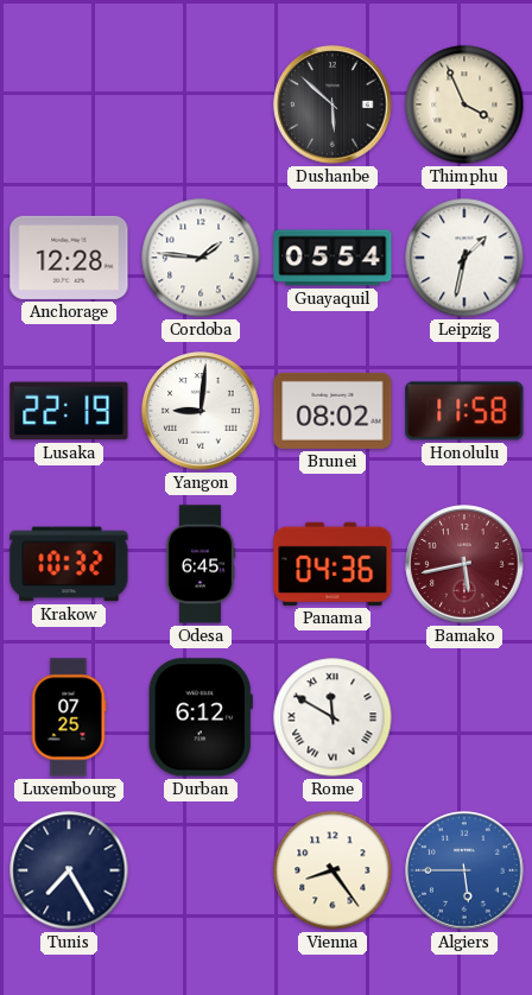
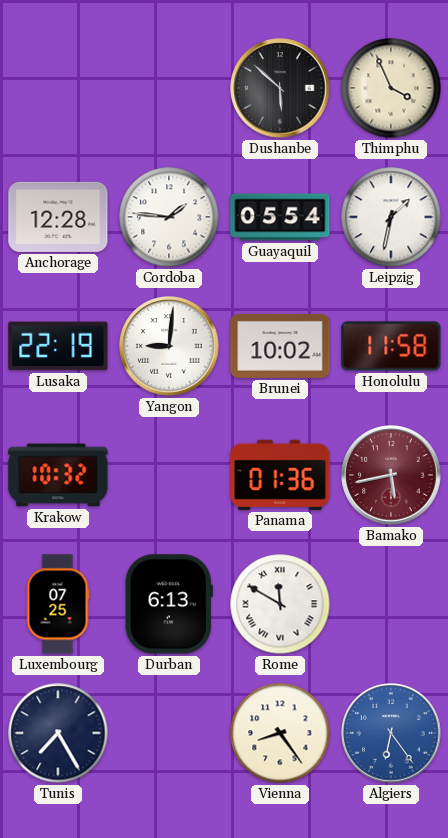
Brunei: 08:02 -> 10:02
Odesa: 6:45 -> none
Panama: 04:36 -> 01:36
Durban: 6:12 -> 6:13
Algiers: 5:45 -> 6:24
